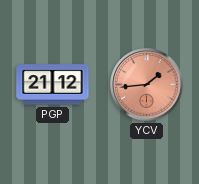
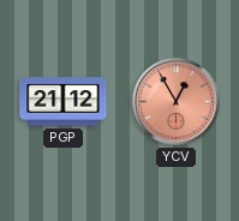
YCV: 1:44 -> 12:55
